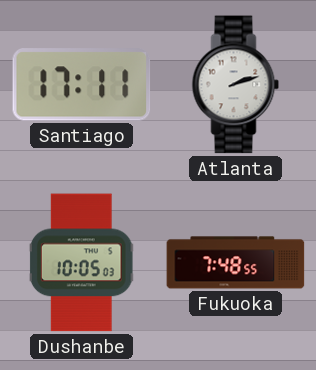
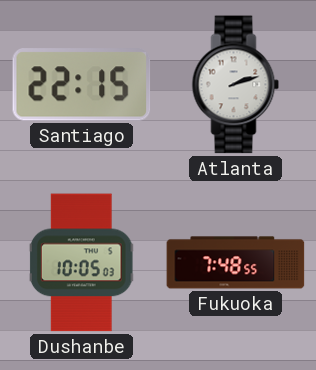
Santiago: 17:11 -> 22:15
